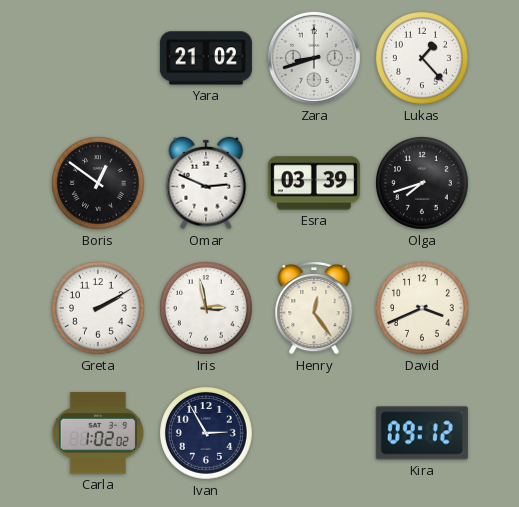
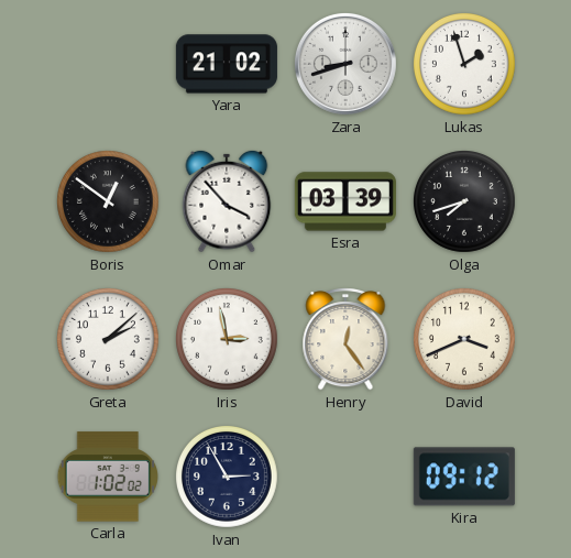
Lukas: 1:23 -> 1:57
Omar: 2:49 -> 3:53
Greta: 2:10 -> 2:08
